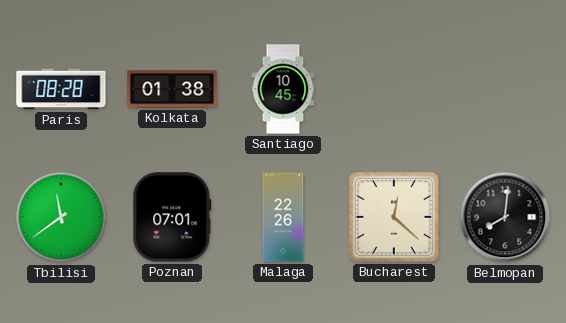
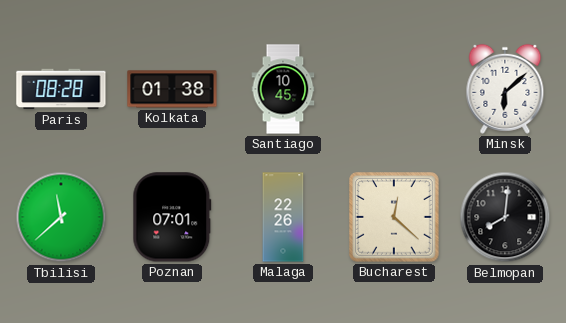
Minsk: none -> 6:08
Tbilisi: 11:39 -> 11:38
